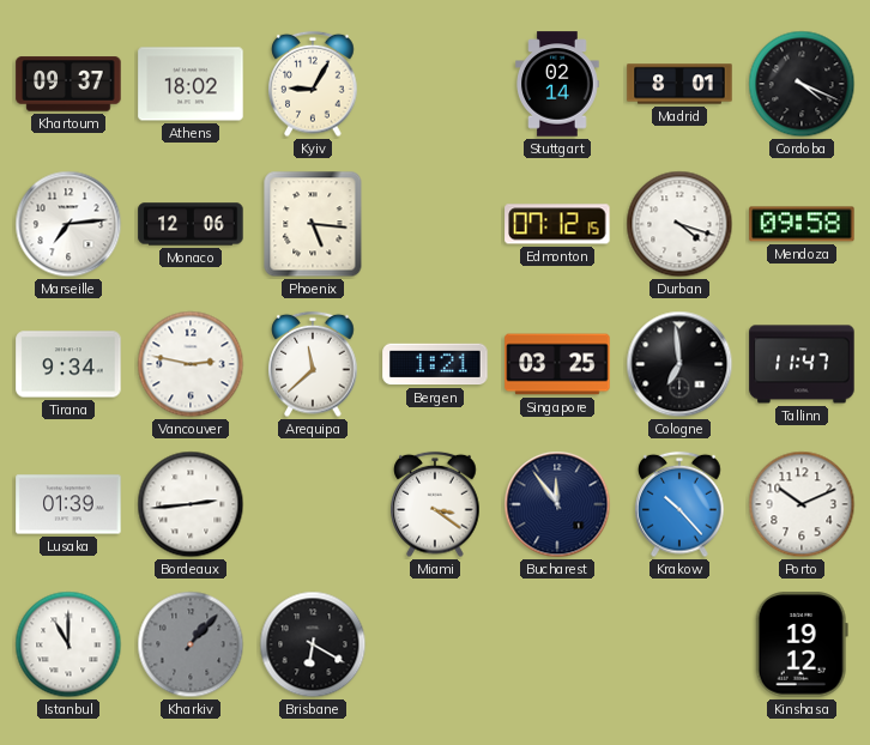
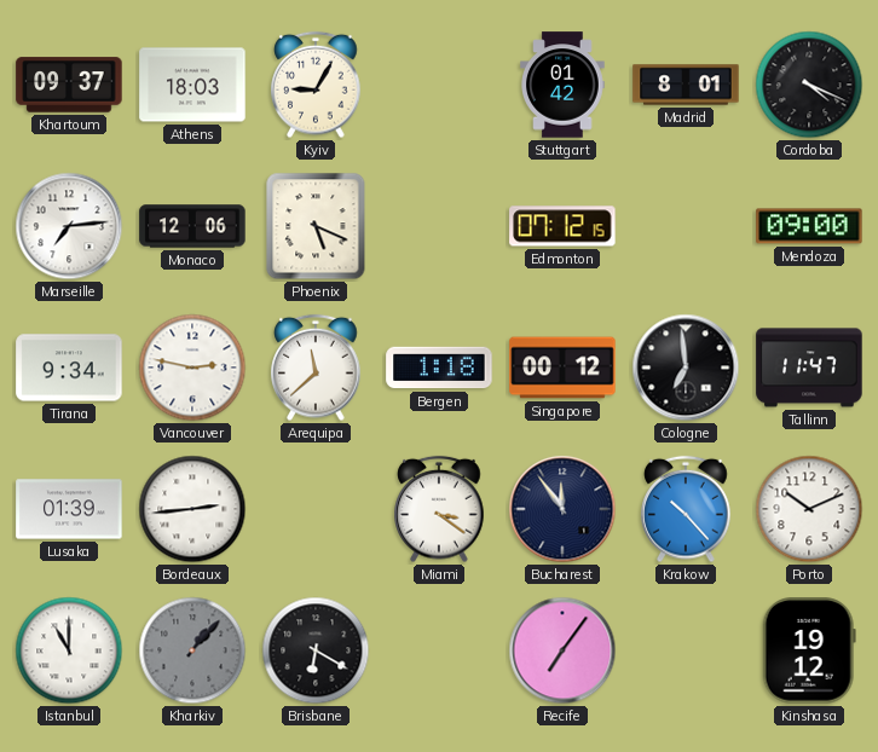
Athens: 18:02 -> 18:03
Stuttgart: 02:14 -> 01:42
Phoenix: 5:16 -> 5:19
Durban: 4:18 -> none
Mendoza: 09:58 -> 09:00
Bergen: 1:21 -> 1:18
Singapore: 03:25 -> 00:12
Recife: none -> 7:06
